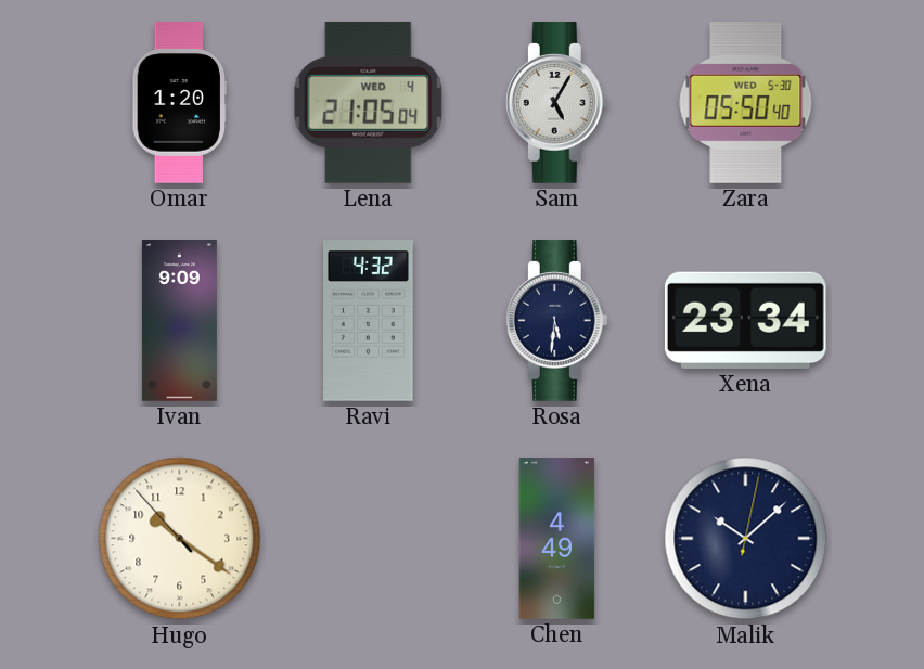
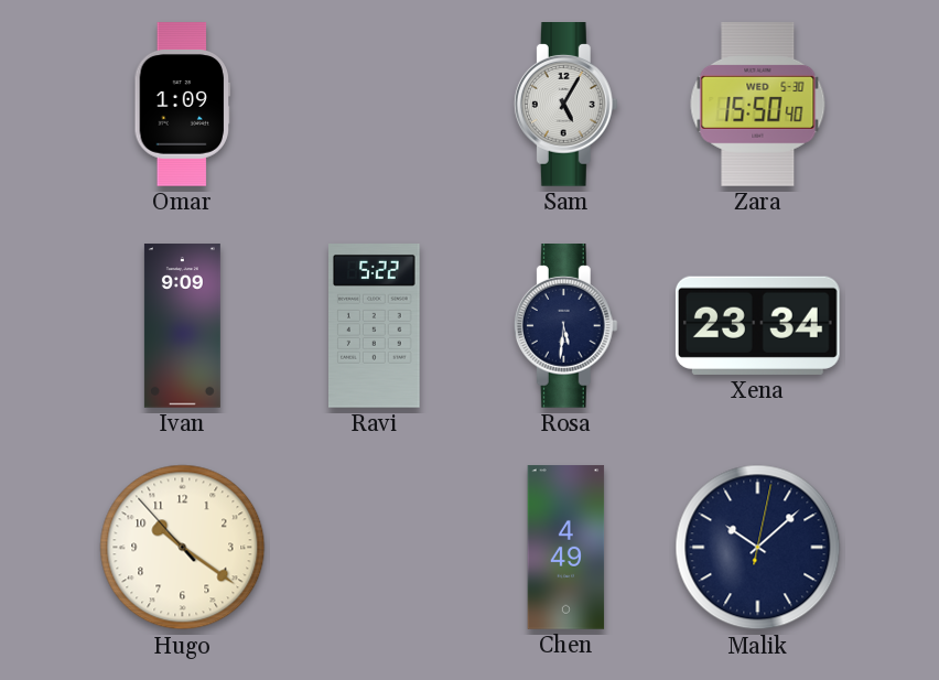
Omar: 1:20 -> 1:09
Lena: 21:05 -> none
Zara: 05:50 -> 15:50
Ravi: 4:32 -> 5:22
